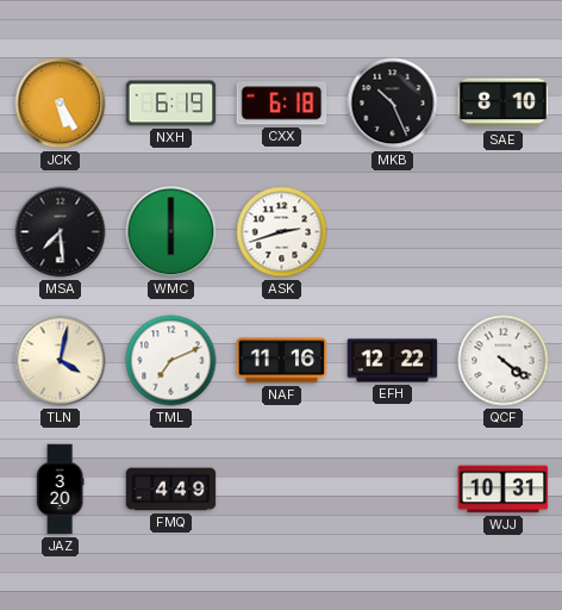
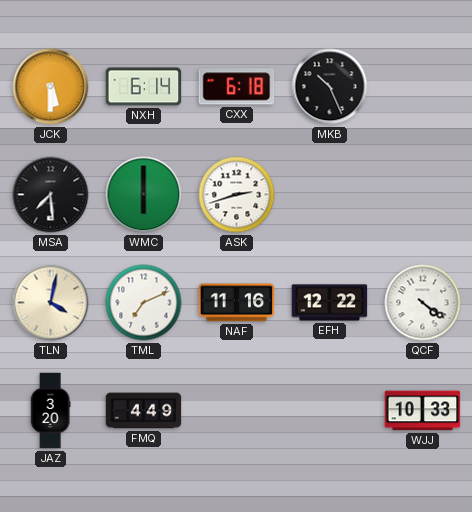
JCK: 5:25 -> 5:30
NXH: 6:19 -> 6:14
SAE: 8:10 -> none
WJJ: 10:31 -> 10:33
